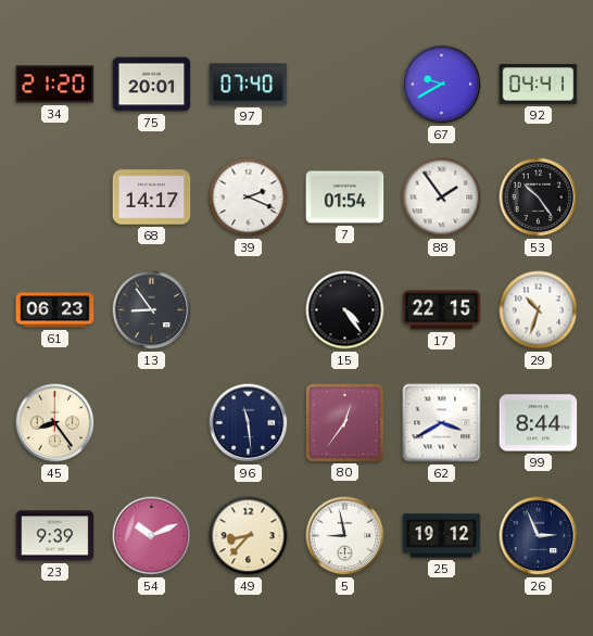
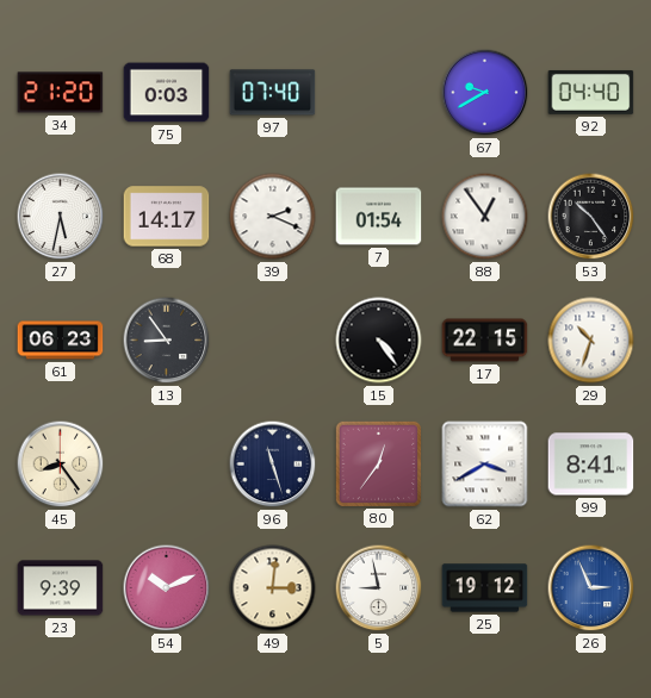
75: 20:01 -> 0:03
92: 04:41 -> 04:40
27: none -> 5:32
88: 1:54 -> 12:54
96: 11:29 -> 11:27
99: 8:44 -> 8:41
49: 8:37 -> 3:01
26 dial: navy -> blue
